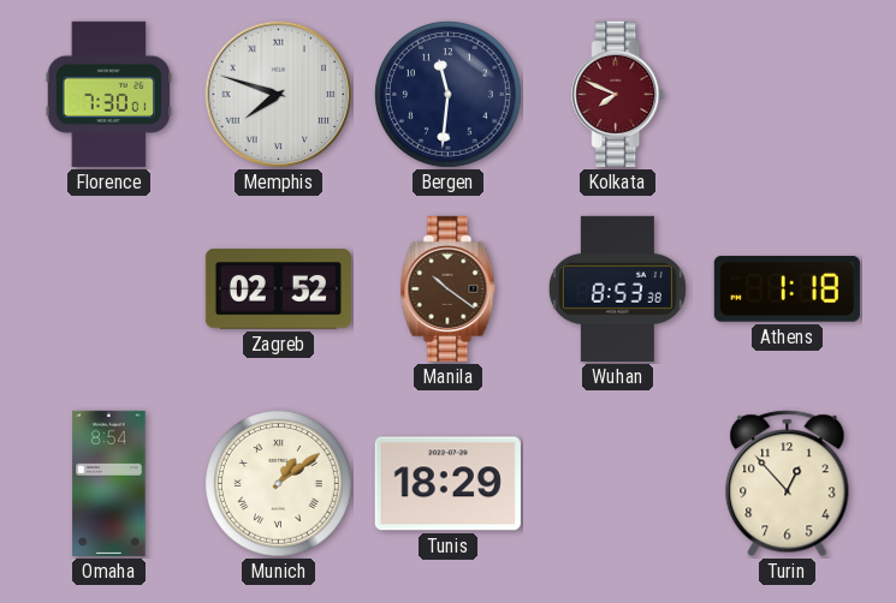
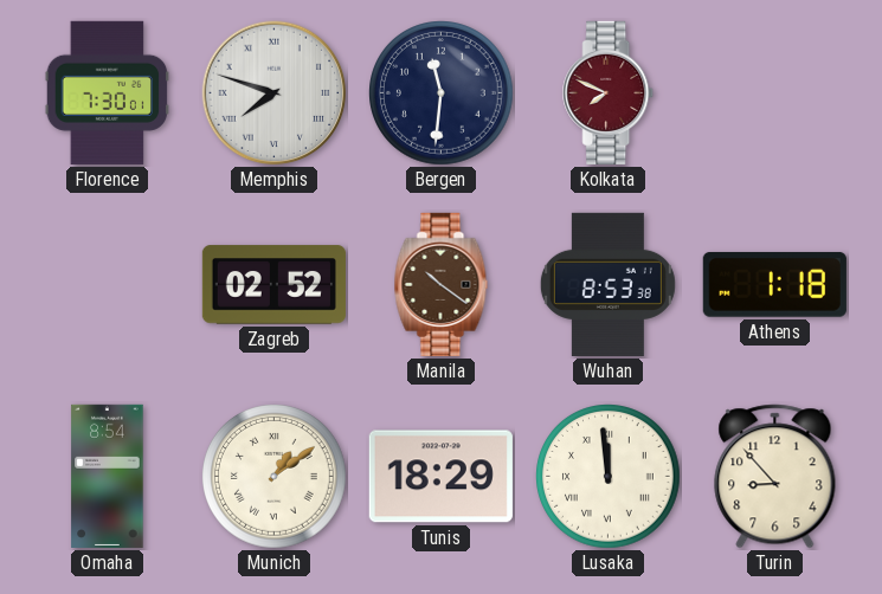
Lusaka: none -> 11:59
Turin: 12:53 -> 8:53
